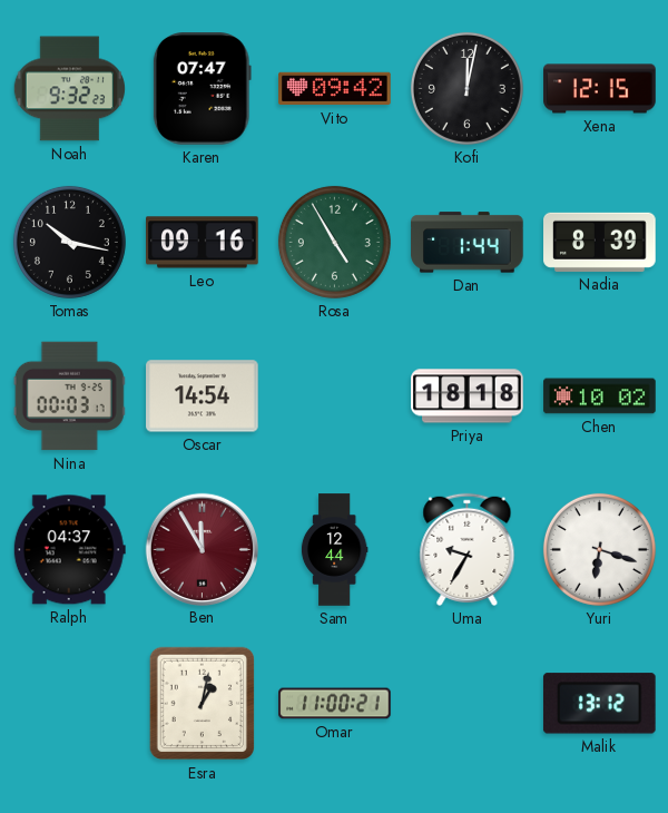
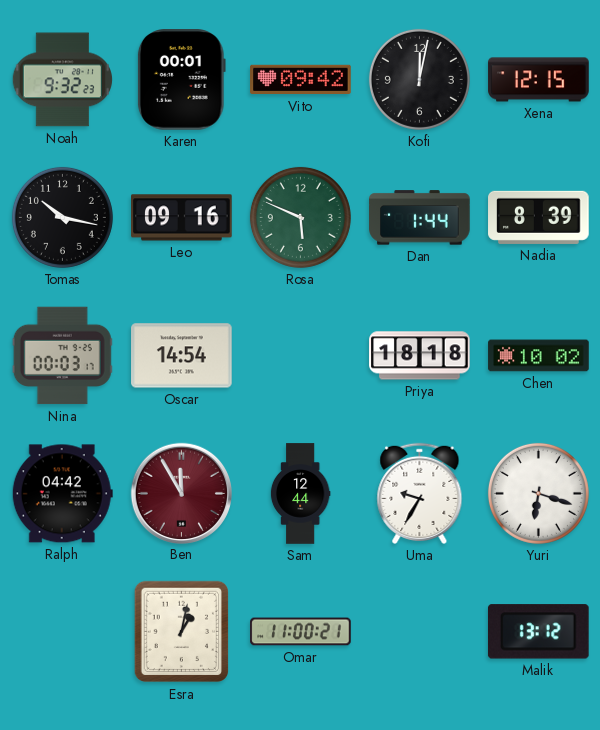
Karen: 07:47 -> 00:01
Rosa: 4:55 -> 5:49
Ralph: 04:37 -> 04:42
